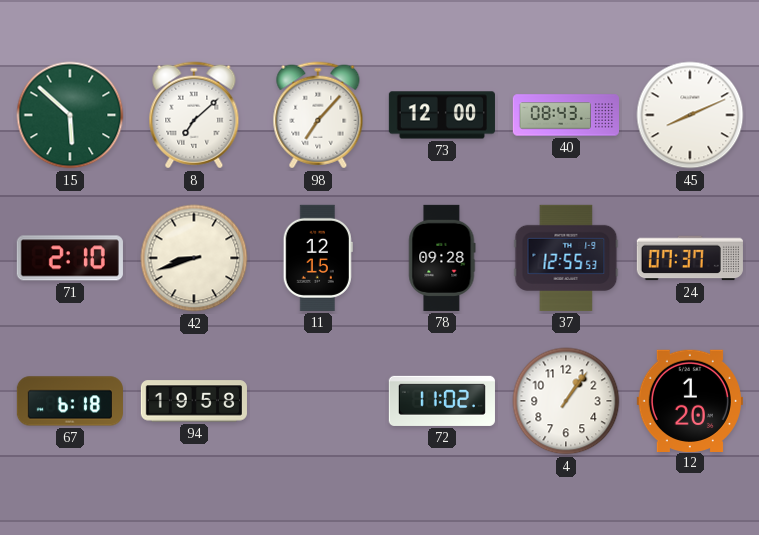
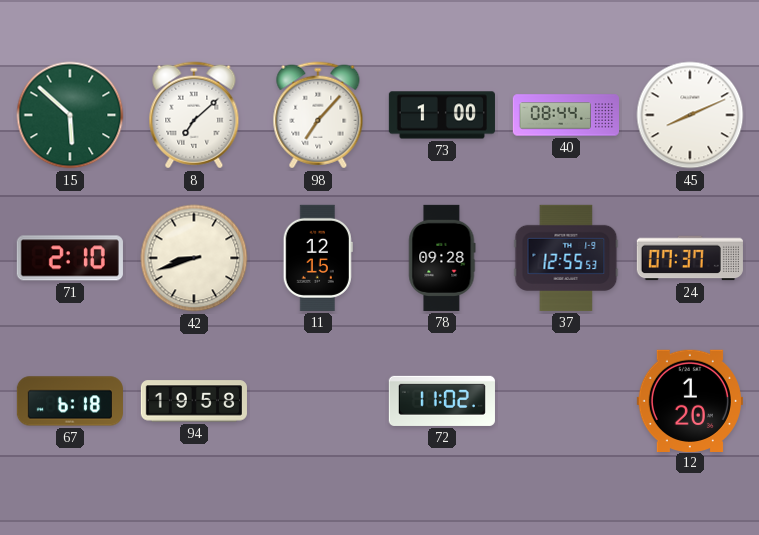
73: 12:00 -> 1:00
40: 08:43 -> 08:44
4: 1:06 -> none
